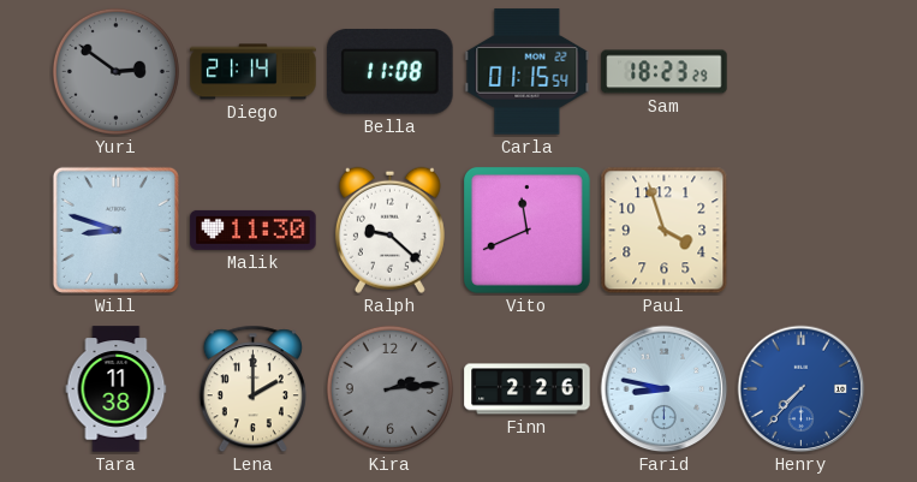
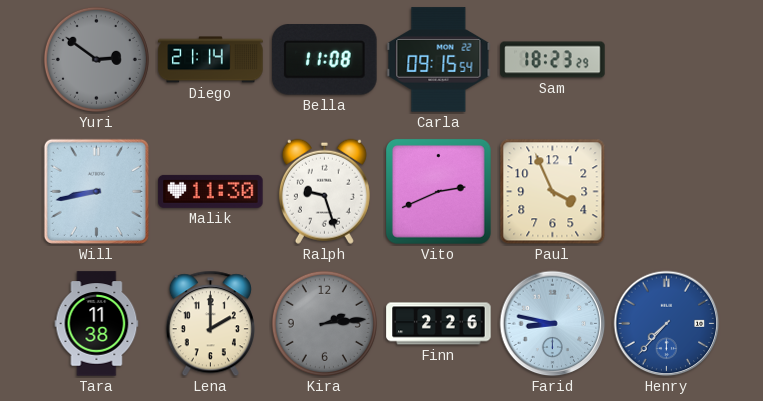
Carla: 01:15 -> 09:15
Will: 8:48 -> 8:43
Ralph: 9:22 -> 9:27
Vito: 11:41 -> 2:41
Paul: 3:57 -> 3:56
